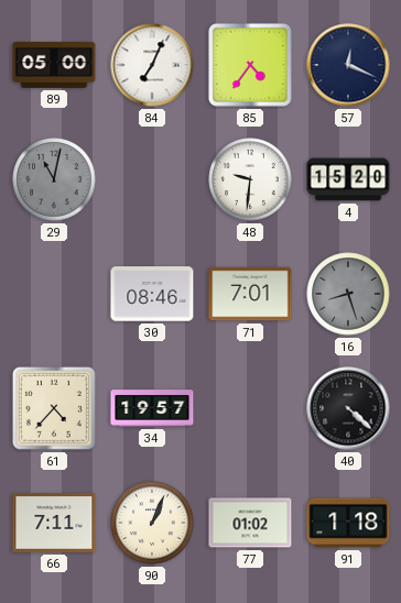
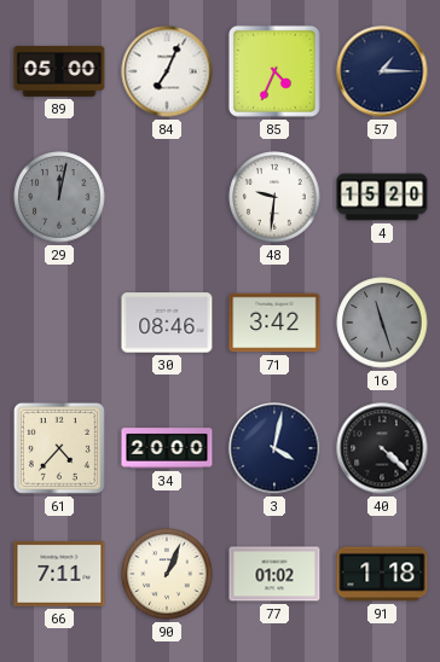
85: 4:36 -> 4:34
57: 12:19 -> 1:15
29: 11:02 -> 12:02
71: 7:01 -> 3:42
16: 8:27 -> 11:27
34: 19:57 -> 20:00
3: none -> 4:02
